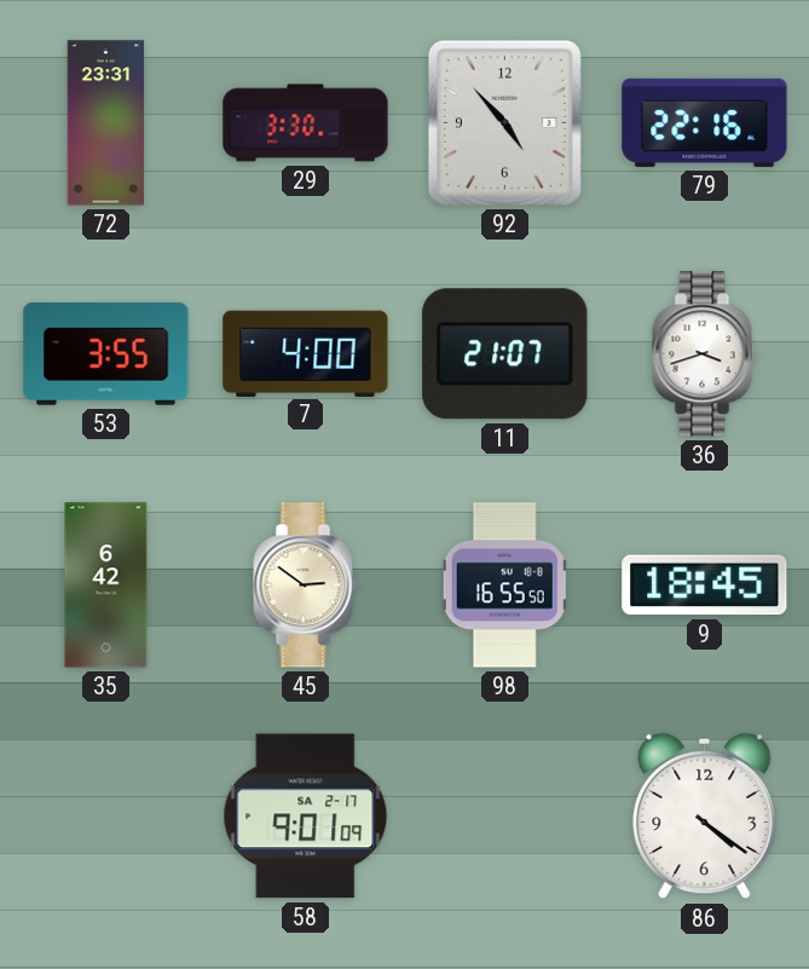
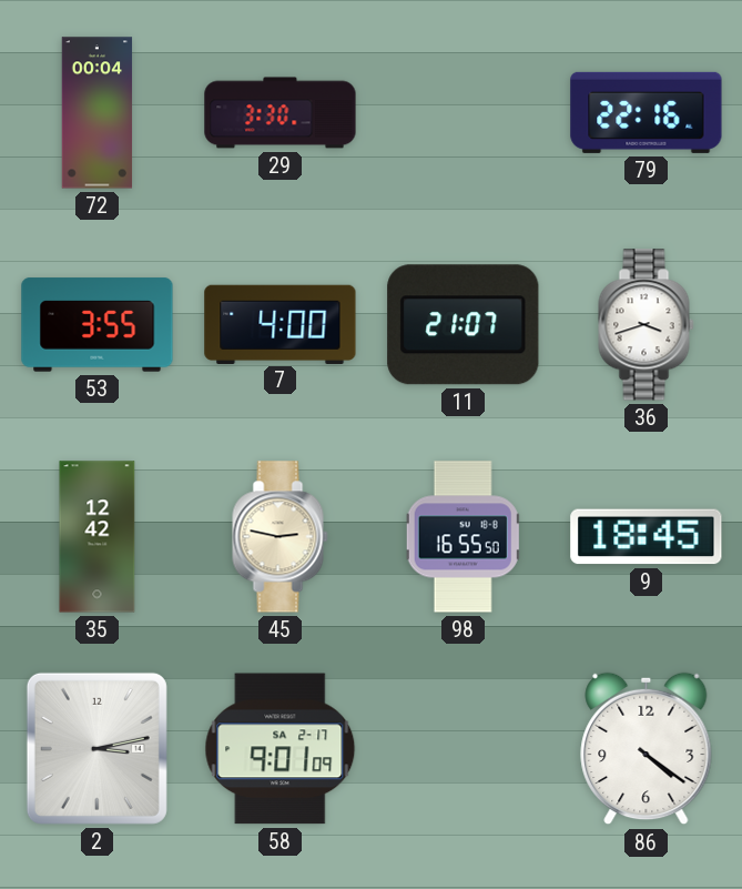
72: 23:31 -> 00:04
92: 4:53 -> none
35: 6:42 -> 12:42
45: 2:51 -> 2:47
2: none -> 3:13
